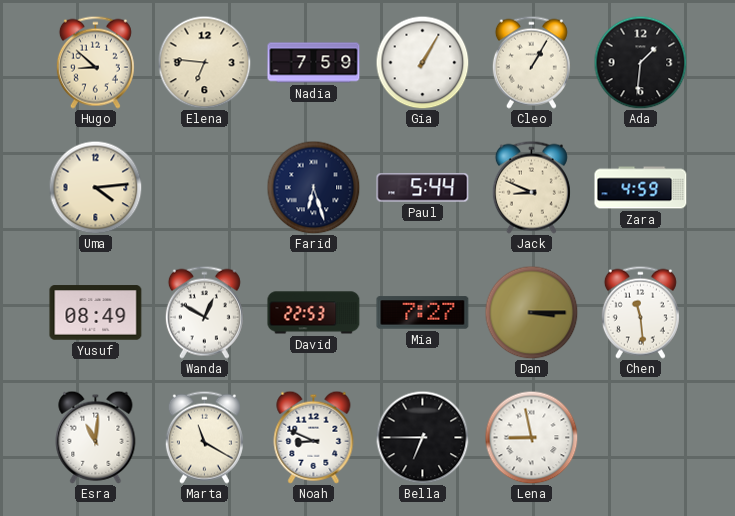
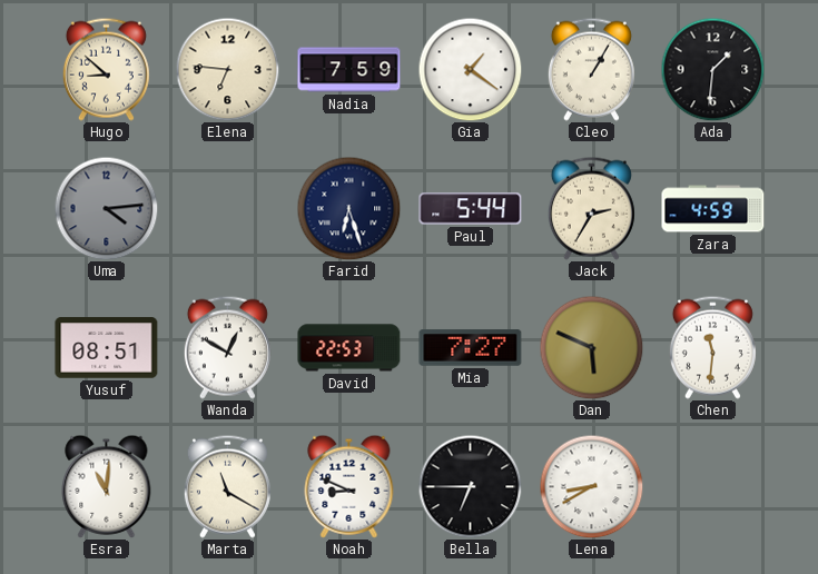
Gia: 1:05 -> 1:21
Uma dial: cream -> grey
Jack: 8:49 -> 2:35
Yusuf: 08:49 -> 08:51
Dan: 3:15 -> 5:49
Chen: 11:29 -> 11:31
Lena: 8:58 -> 8:40
